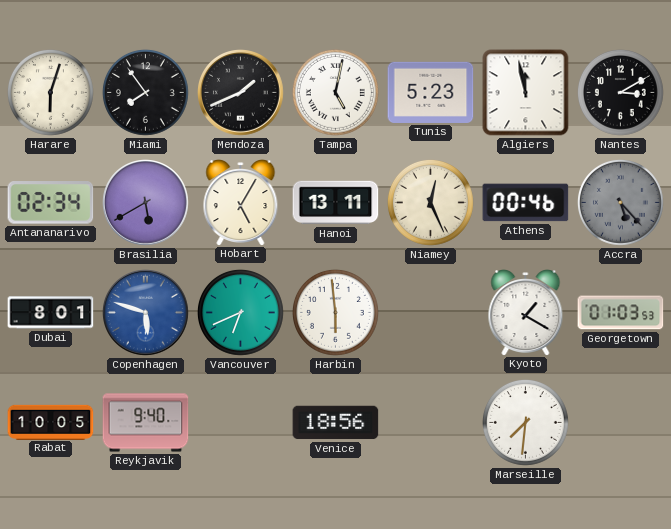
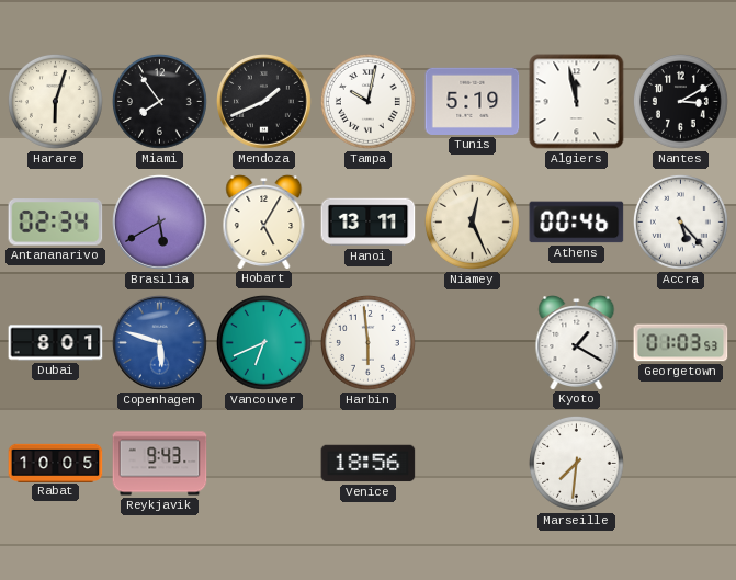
Tampa: 5:02 -> 10:02
Tunis: 5:23 -> 5:19
Accra dial: grey -> white
Reykjavik: 9:40 -> 9:43
